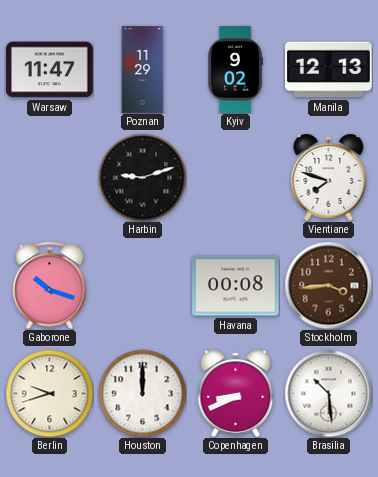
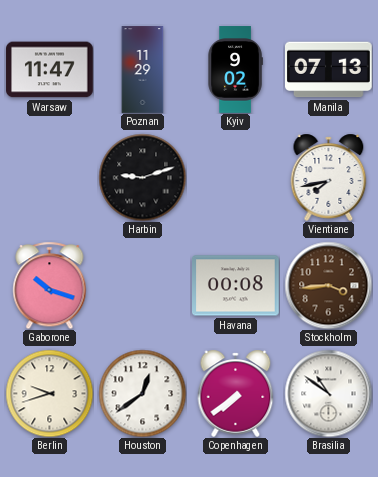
Manila: 12:13 -> 07:13
Vientiane: 7:48 -> 7:43
Houston: 12:00 -> 12:39
Copenhagen: 8:41 -> 7:39
Brasilia: 10:29 -> 10:51
